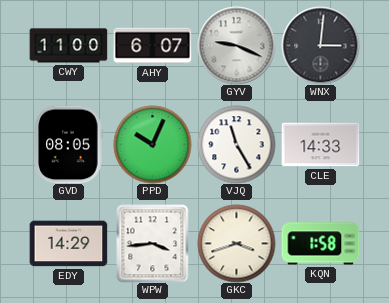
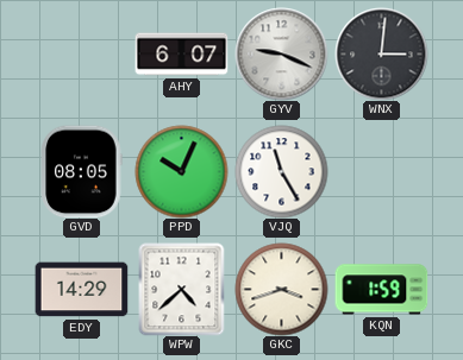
CWY: 11:00 -> none
CLE: 14:33 -> none
WPW: 3:44 -> 4:38
KQN: 1:58 -> 1:59
